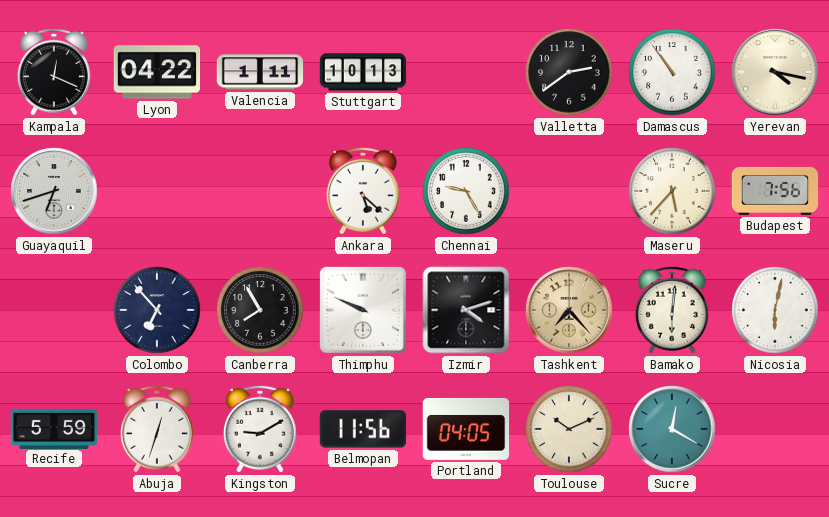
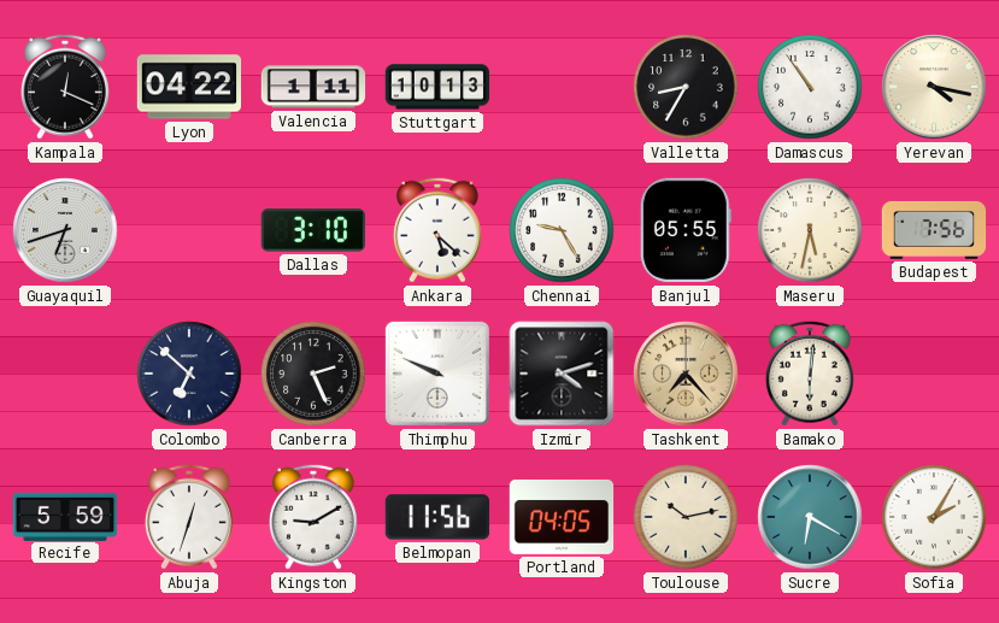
Valletta: 2:39 -> 8:35
Dallas: none -> 3:10
Banjul: none -> 05:55
Maseru: 5:37 -> 5:32
Colombo: 6:53 -> 6:52
Canberra: 7:55 -> 2:26
Nicosia: 6:02 -> none
Toulouse: 10:11 -> 10:13
Sucre: 12:20 -> 6:20
Sofia: none -> 2:05
